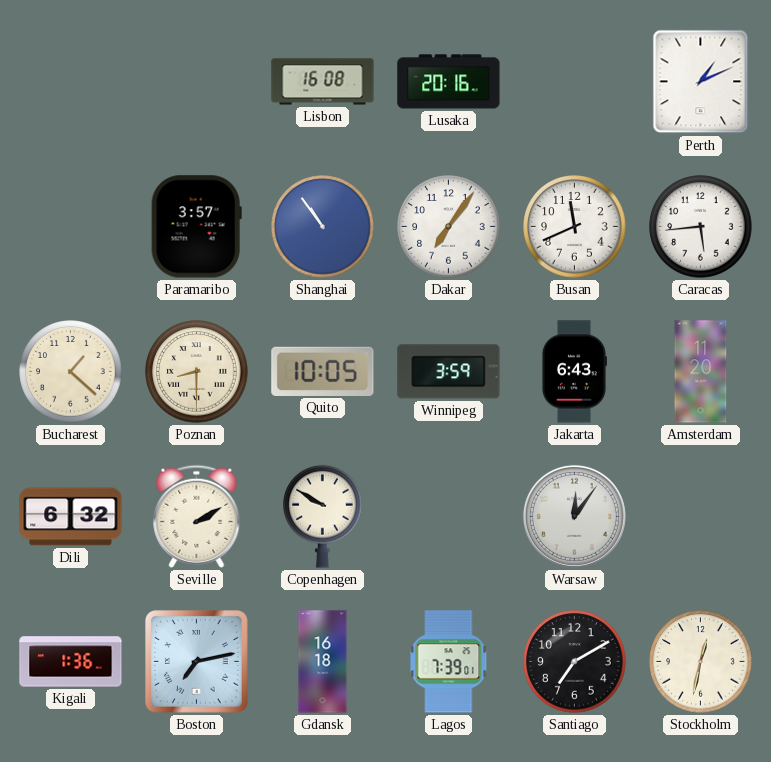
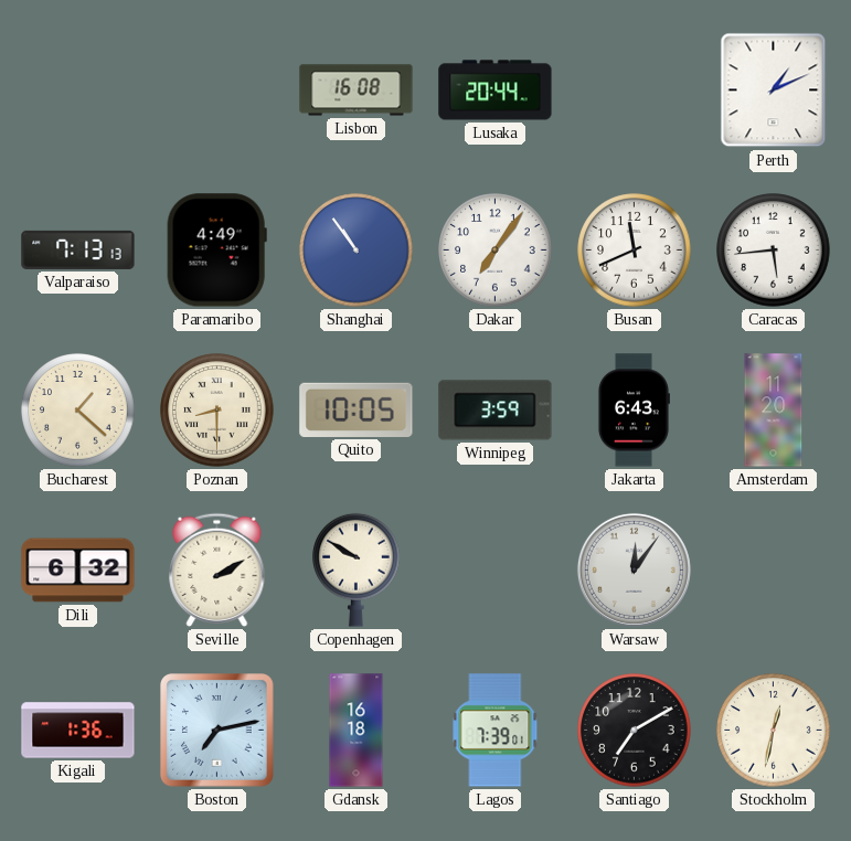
Lusaka: 20:16 -> 20:44
Valparaiso: none -> 7:13
Paramaribo: 3:57 -> 4:49
